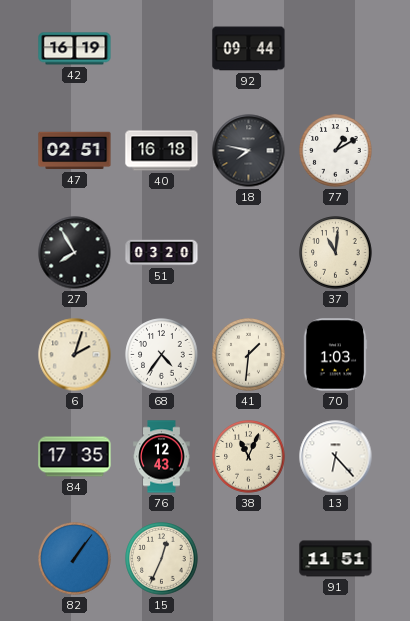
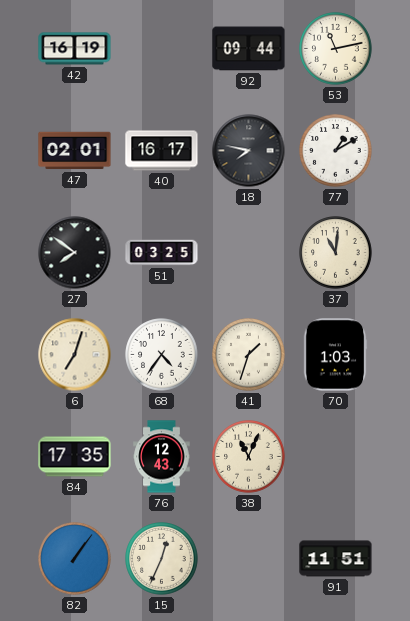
53: none -> 11:13
47: 02:51 -> 02:01
40: 16:18 -> 16:17
27: 7:55 -> 7:51
51: 03:20 -> 03:25
6: 2:03 -> 7:03
41: 1:31 -> 1:33
13: 6:23 -> none
